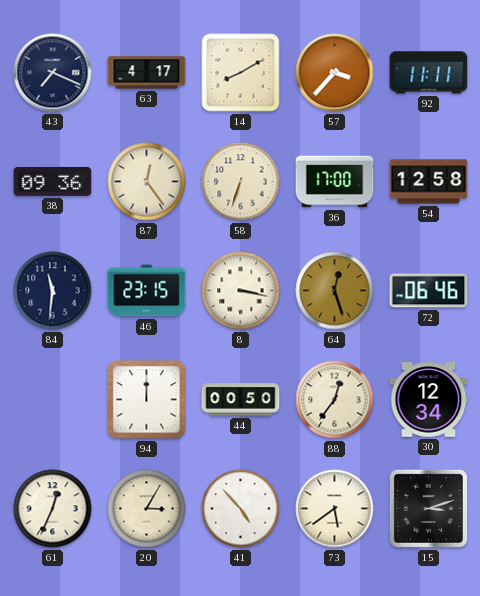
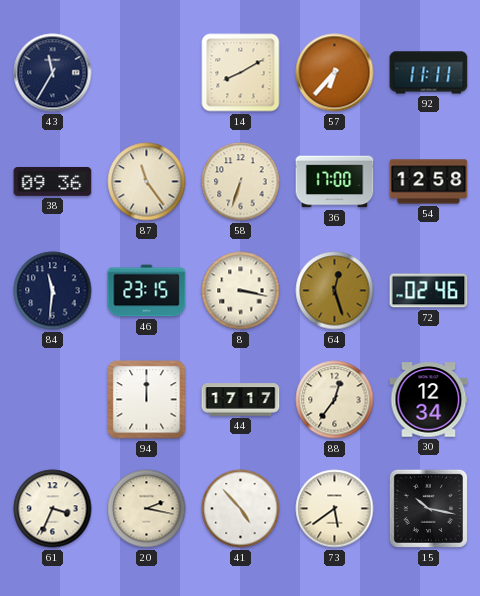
43: 7:19 -> 11:35
63: 4:17 -> none
57: 3:37 -> 6:37
87: 12:24 -> 11:24
72: 06:46 -> 02:46
44: 00:50 -> 17:17
61: 12:34 -> 3:34
20: 3:05 -> 2:17
15: 3:12 -> 10:17
